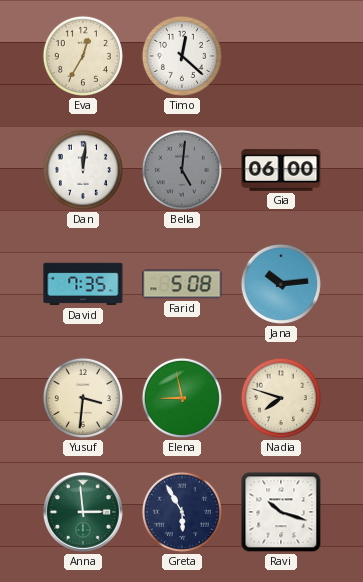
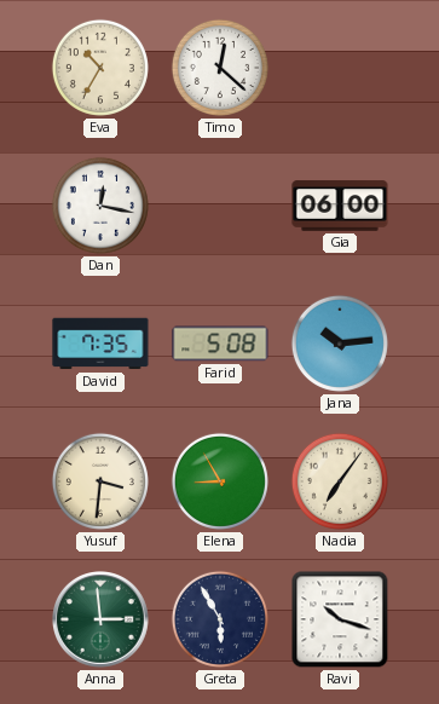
Eva: 12:35 -> 10:35
Dan: 12:01 -> 12:17
Bella: 5:01 -> none
Elena: 8:58 -> 8:55
Nadia: 7:48 -> 7:06
